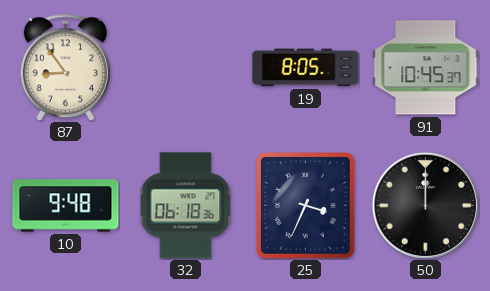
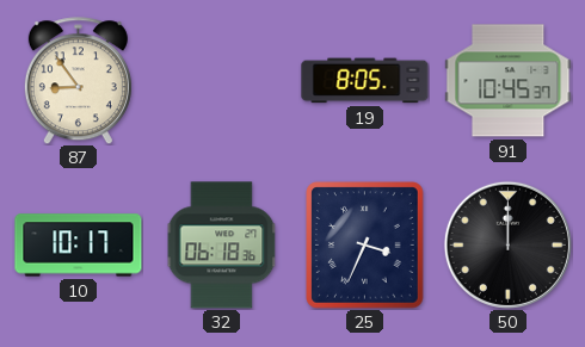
10: 9:48 -> 10:17
